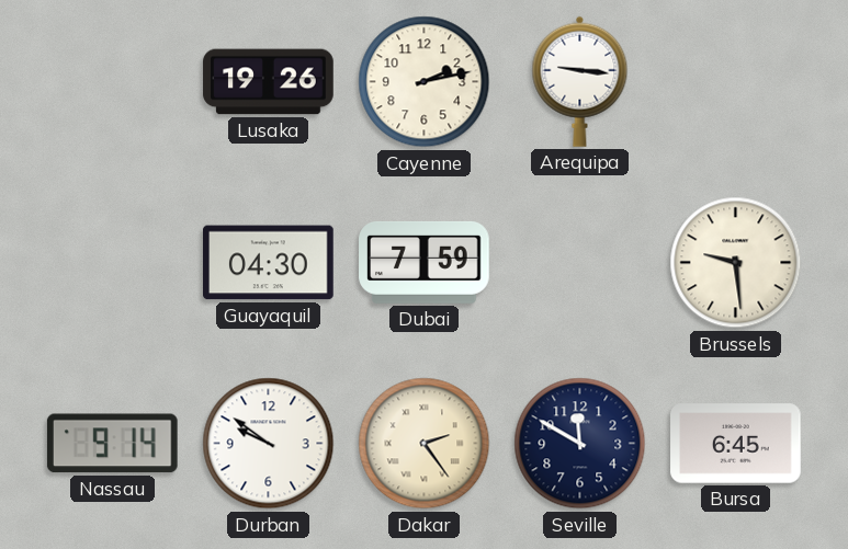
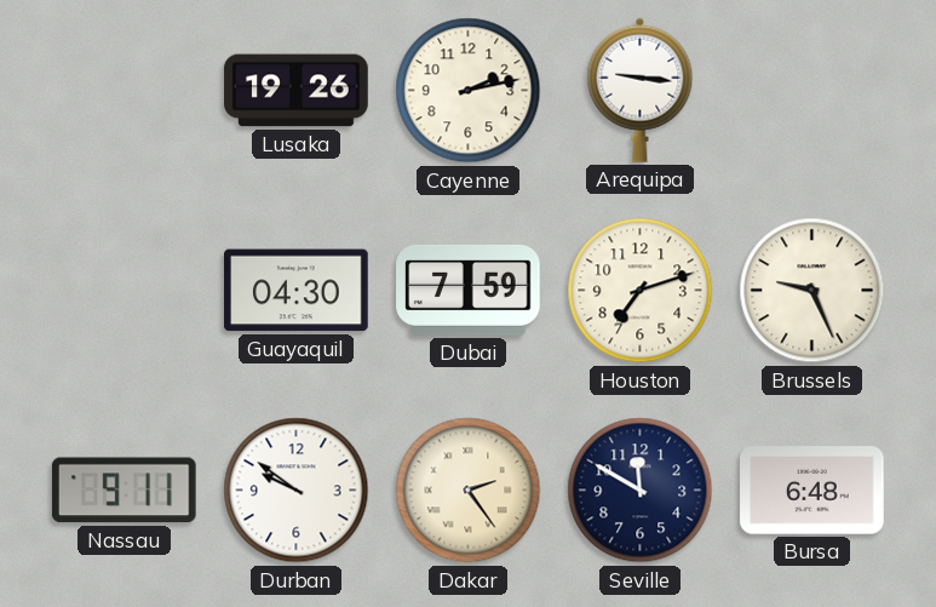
Houston: none -> 7:12
Brussels: 9:29 -> 9:26
Nassau: 9:14 -> 9:11
Bursa: 6:45 -> 6:48
